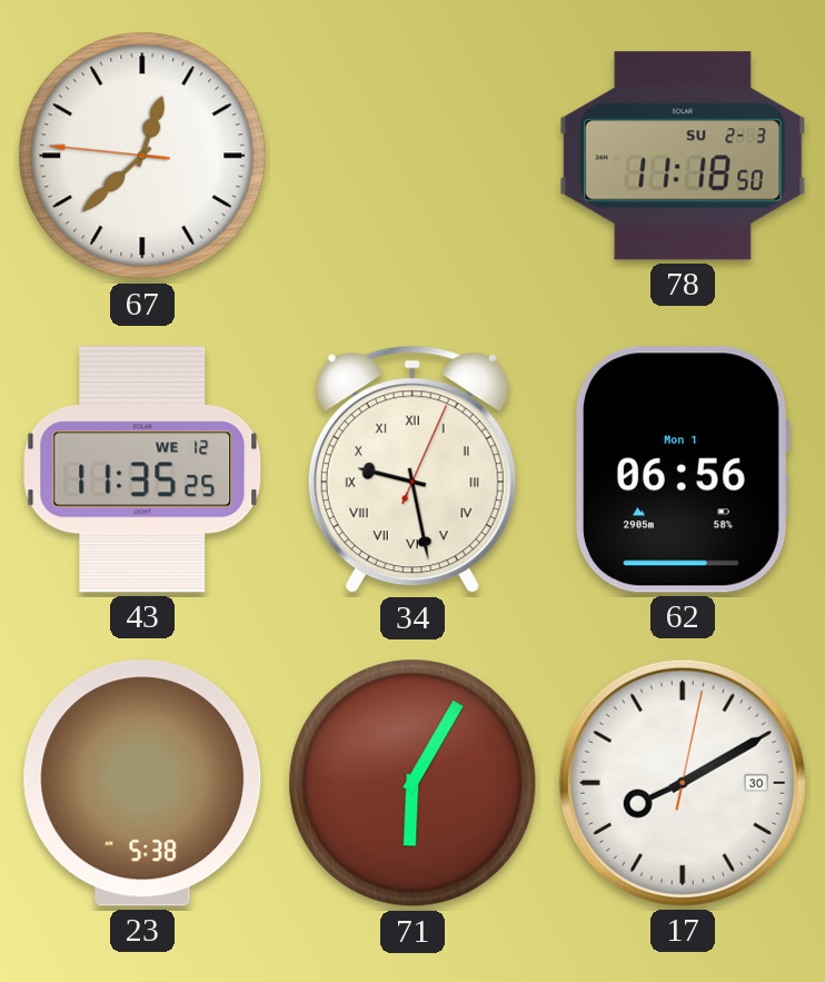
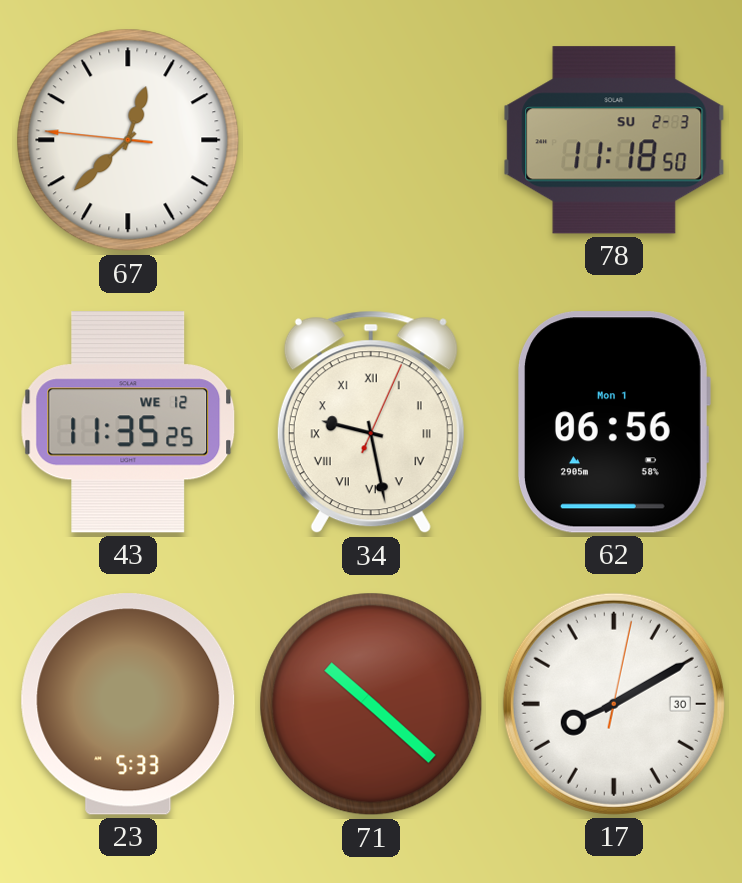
23: 5:38 -> 5:33
71: 6:05 -> 10:22
